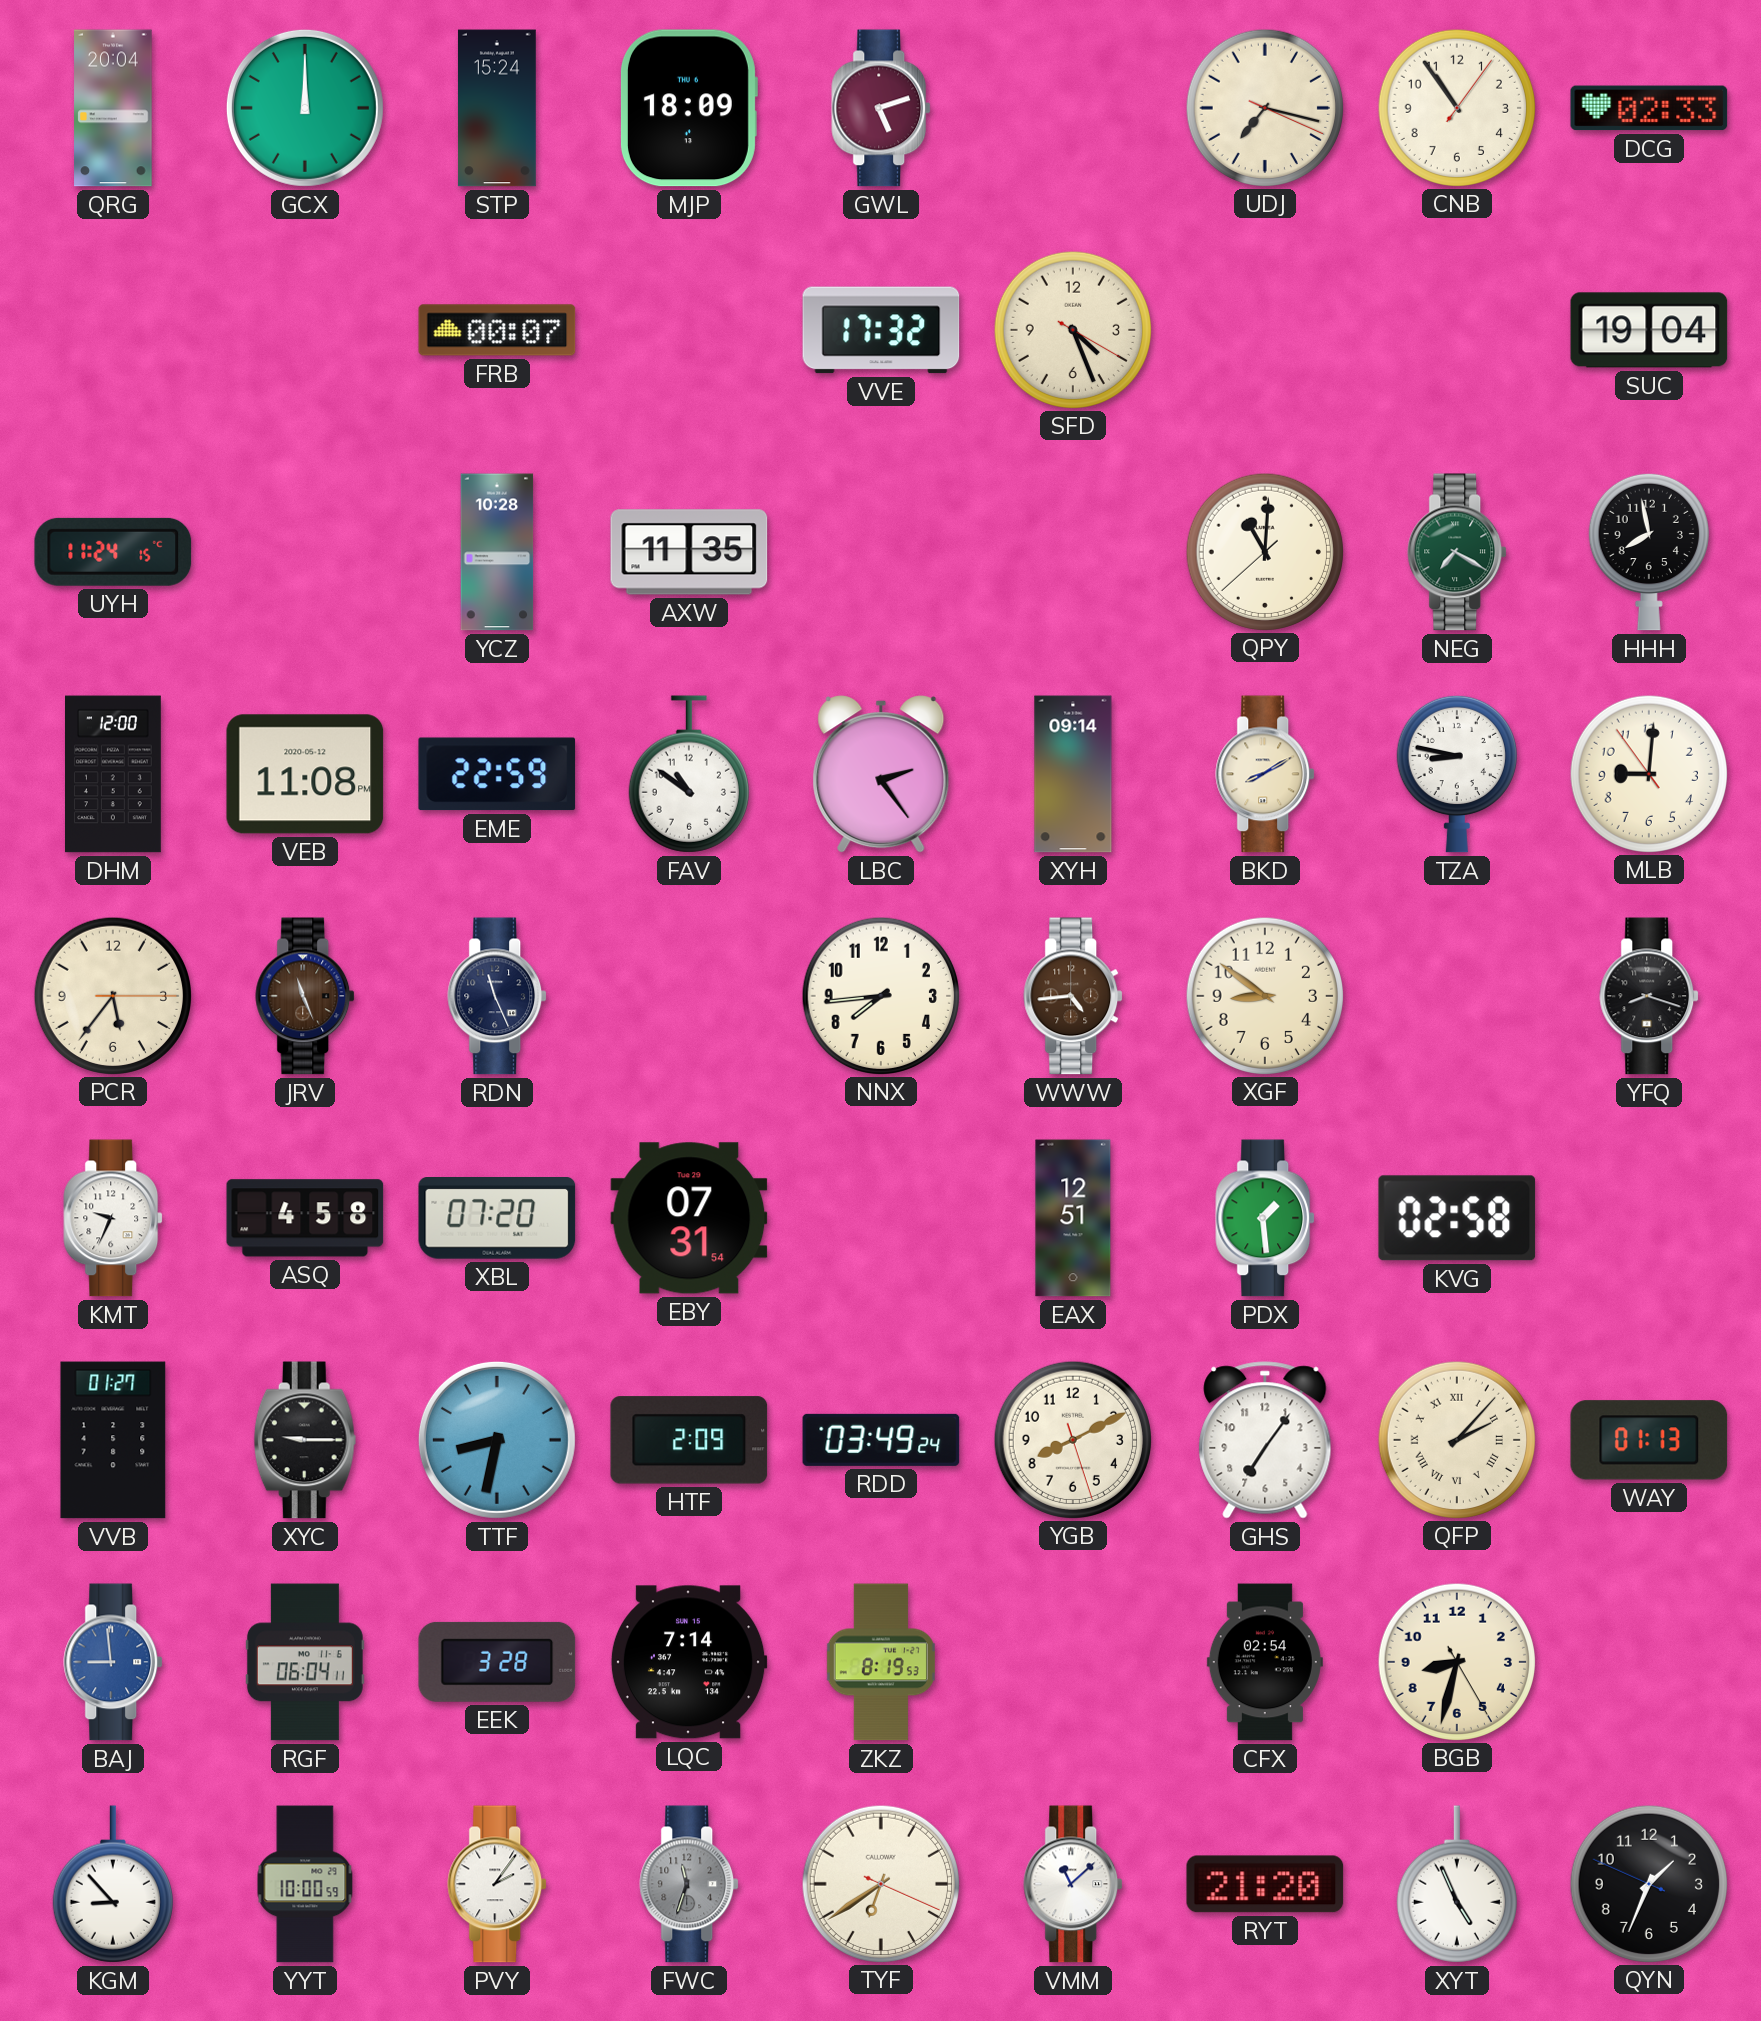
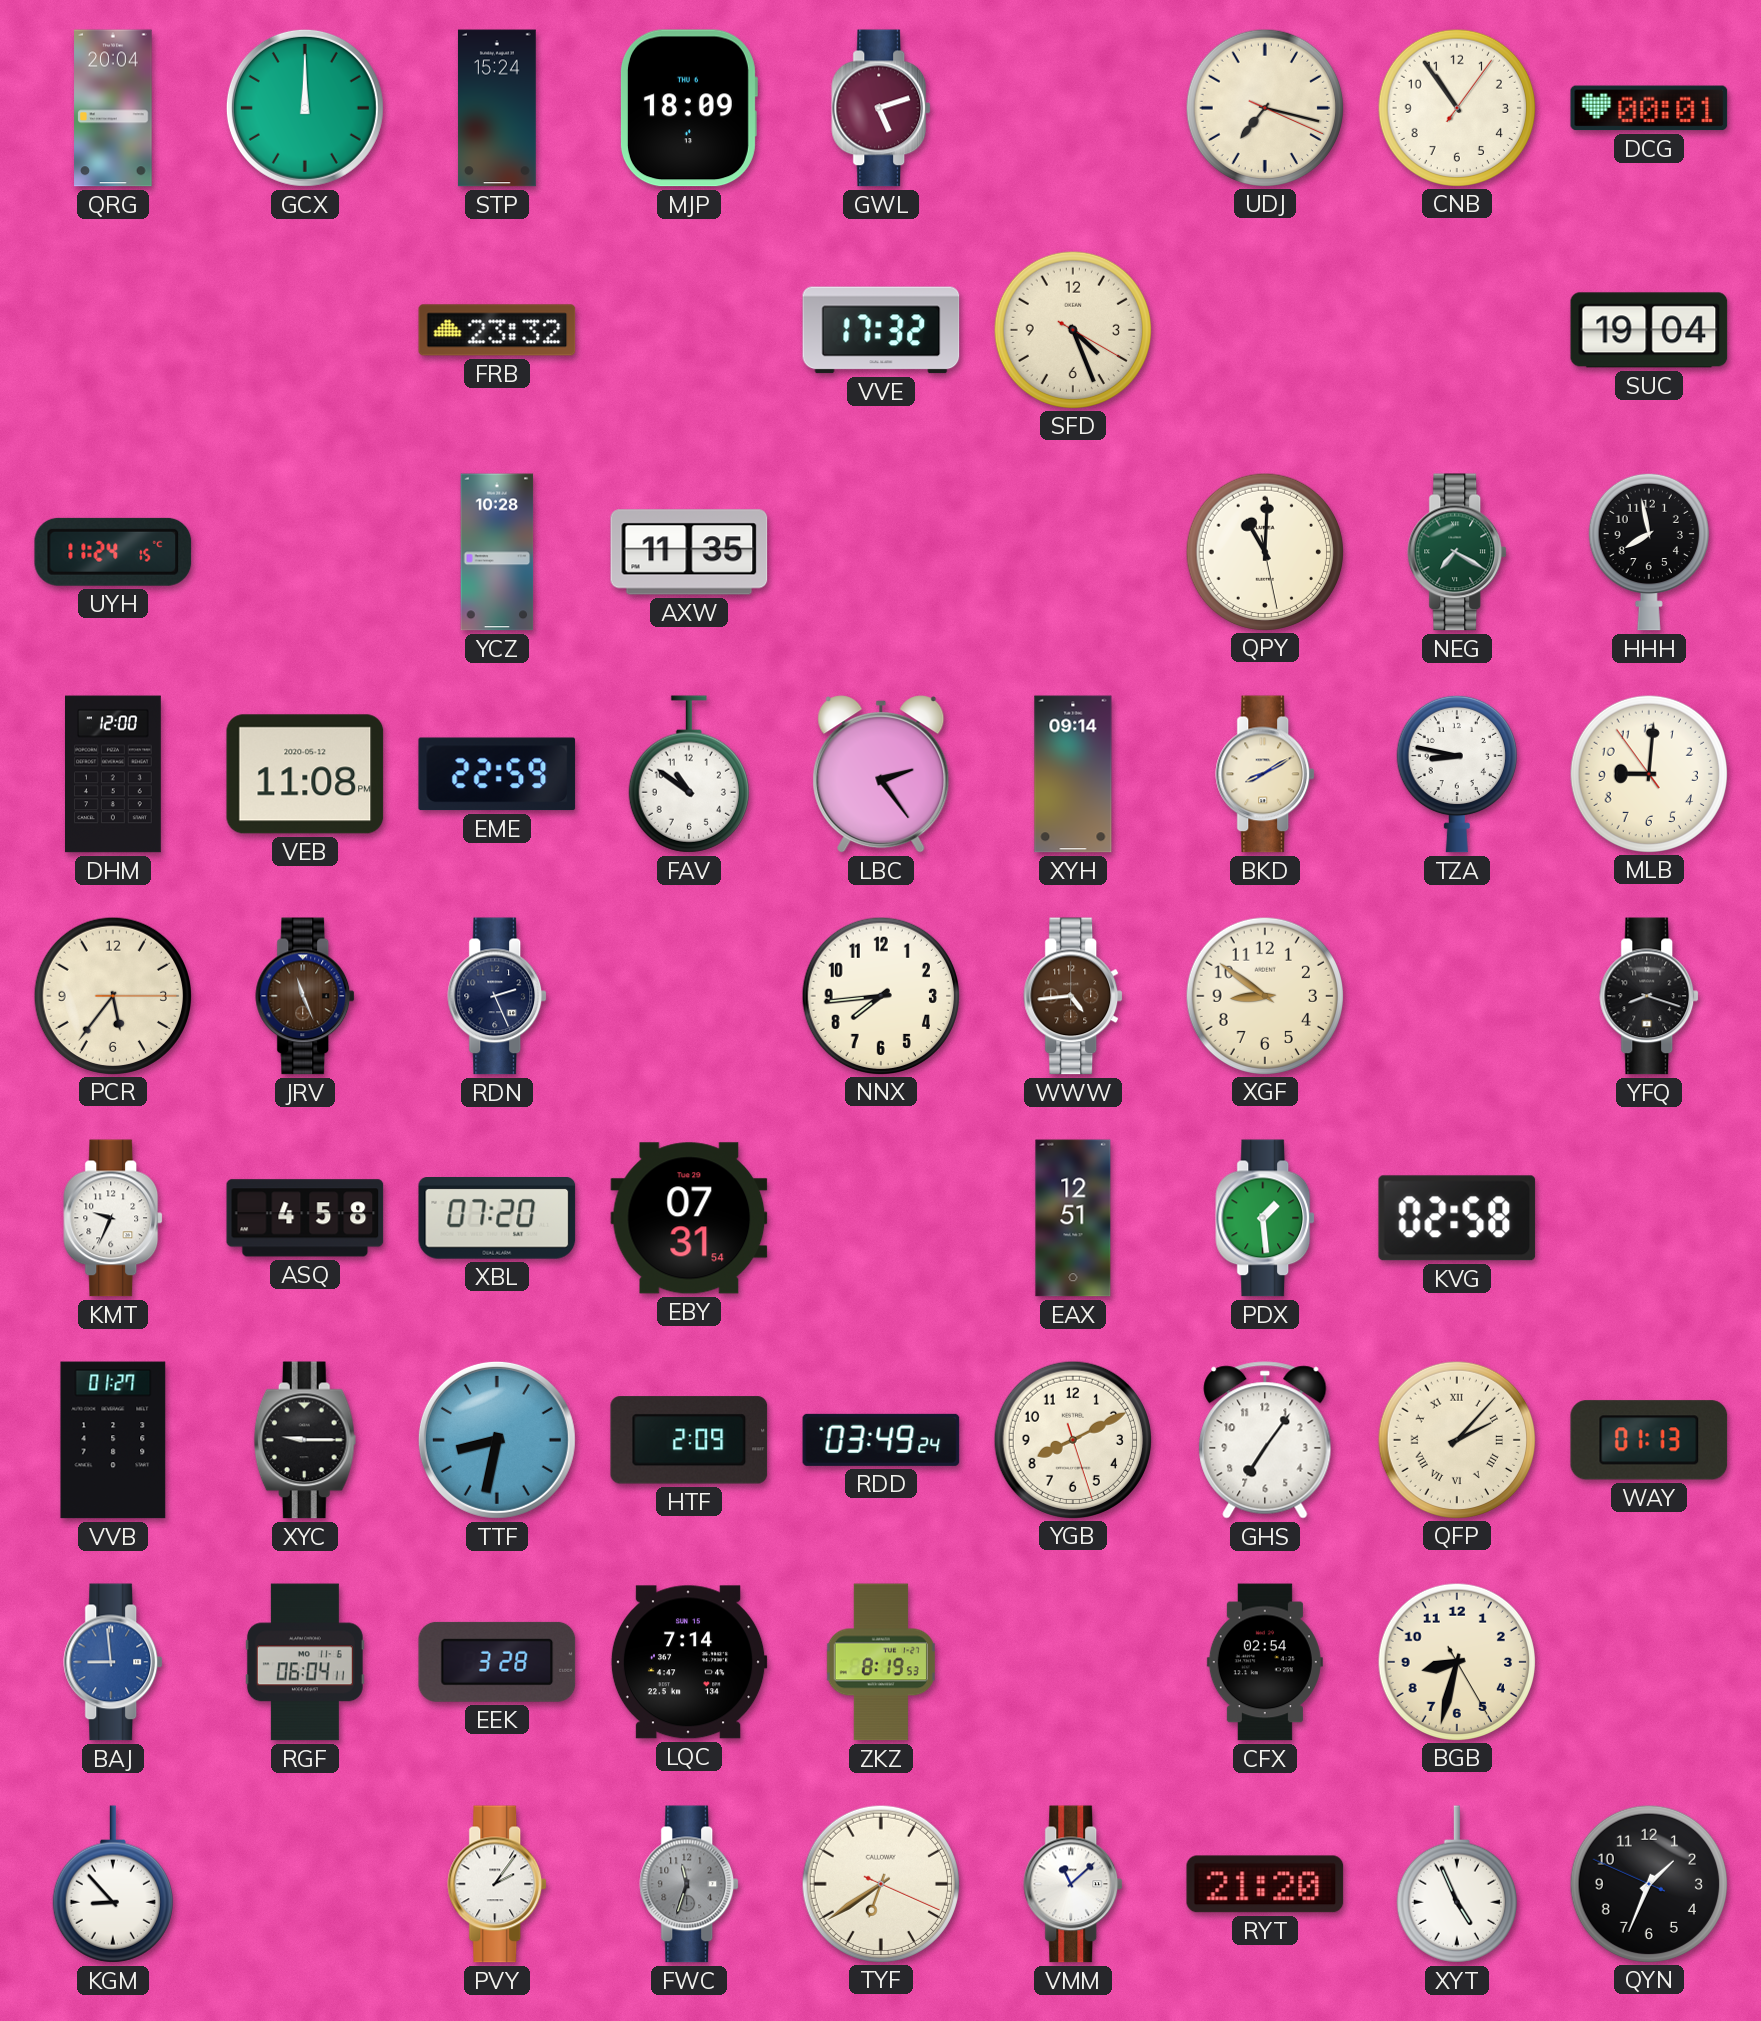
DCG: 02:33 -> 00:01
FRB: 00:07 -> 23:32
QPY: 11:00:38 -> 11:00:28
RDN: 11:26 -> 2:26
YYT: 10:00 -> none
